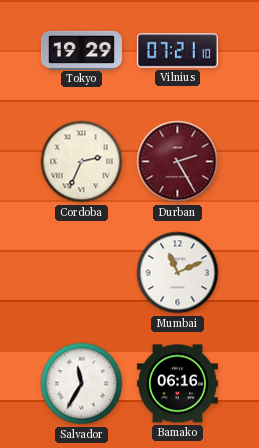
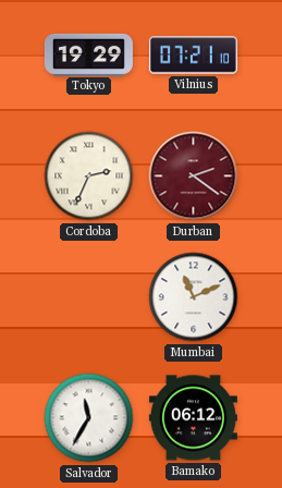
Durban: 2:25 -> 2:21
Bamako: 06:16 -> 06:12
